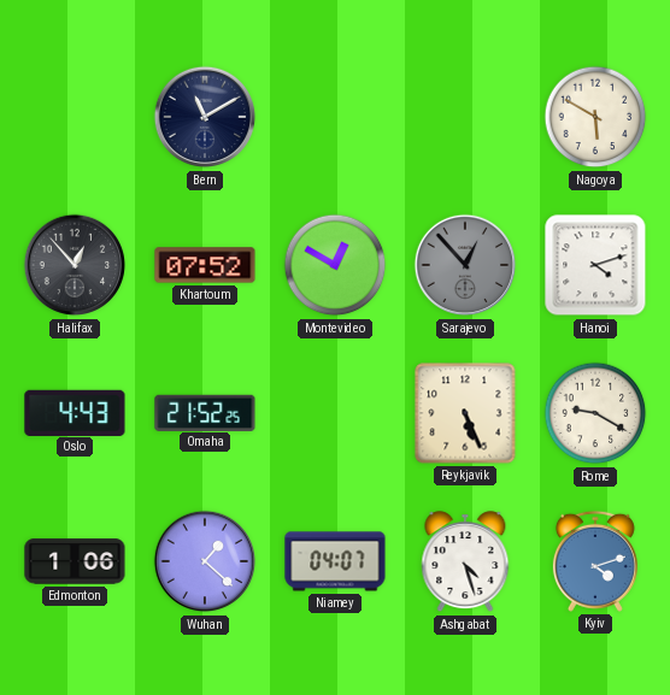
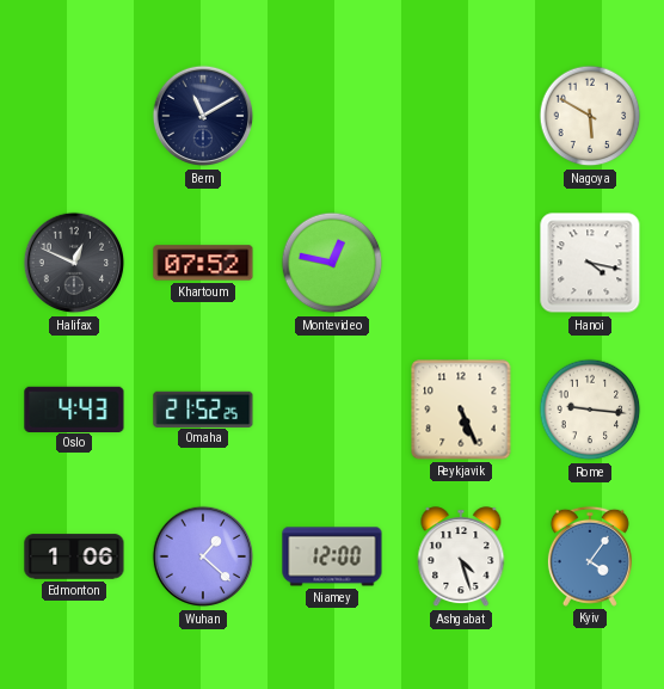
Halifax: 12:53 -> 12:49
Montevideo: 12:50 -> 12:47
Sarajevo: 12:53 -> none
Hanoi: 4:12 -> 4:17
Rome: 9:20 -> 9:16
Niamey: 04:07 -> 12:00
Kyiv: 4:12 -> 4:06
